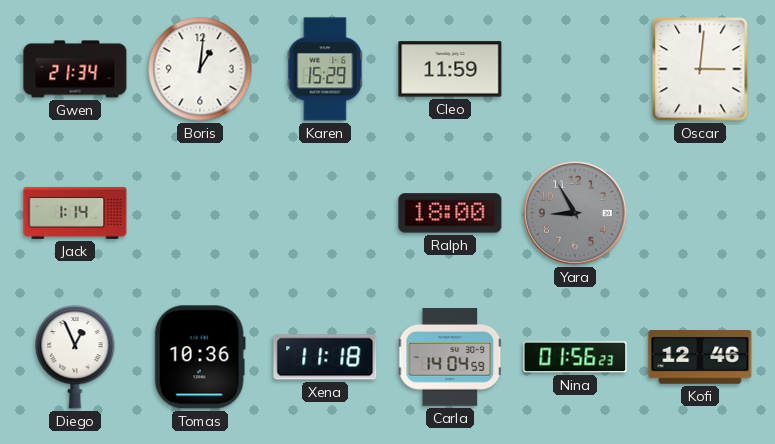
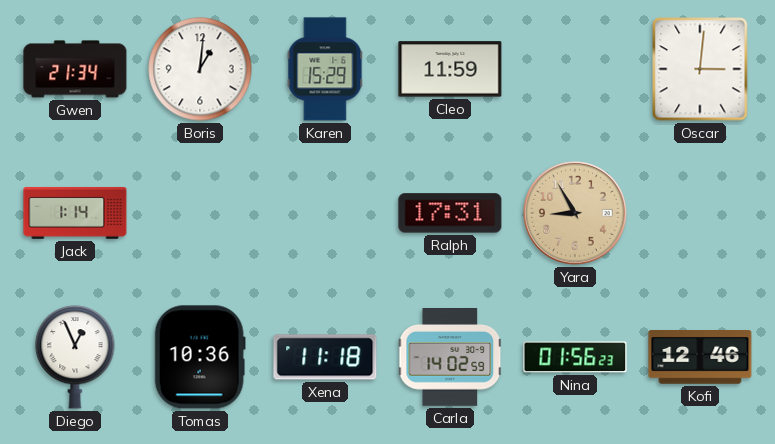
Ralph: 18:00 -> 17:31
Yara dial: grey -> champagne
Carla: 14:04 -> 14:02
